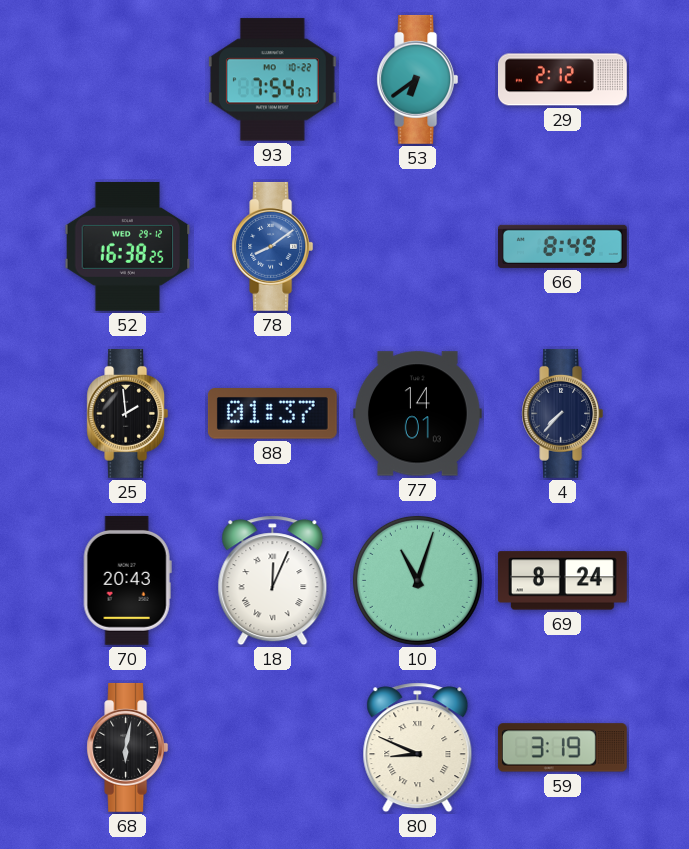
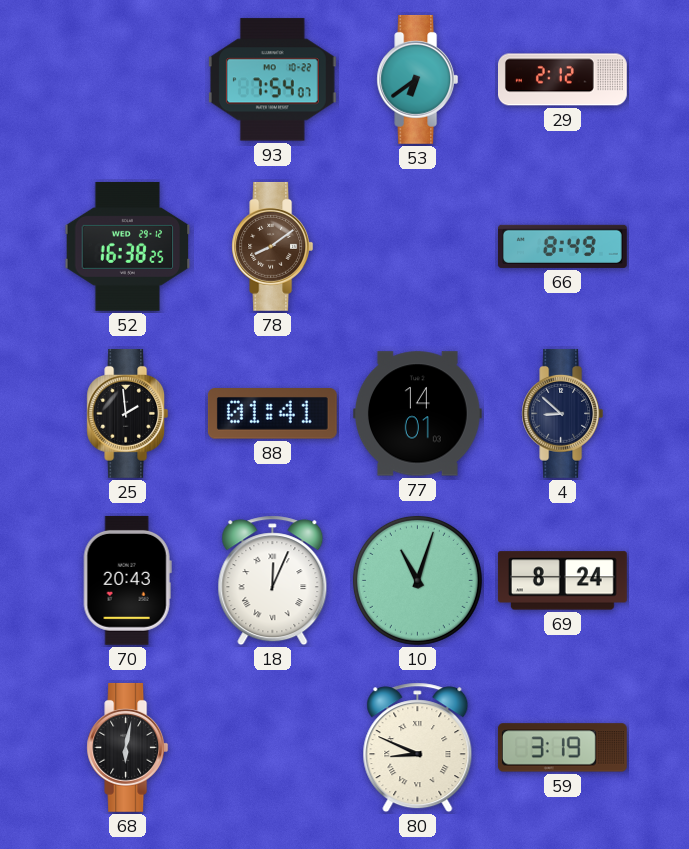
78 dial: blue -> brown
88: 01:37 -> 01:41
4: 7:37 -> 8:52
